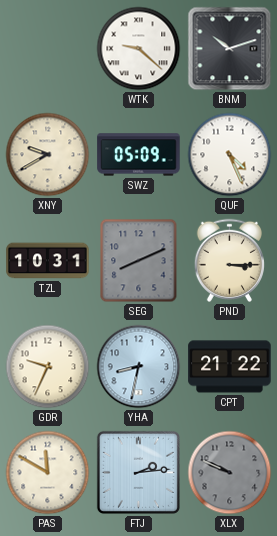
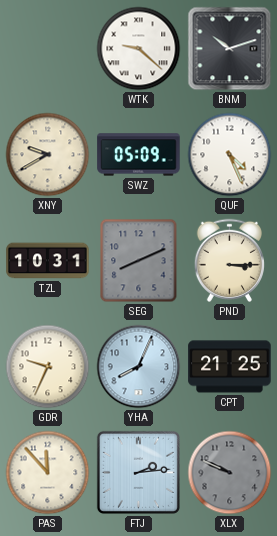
YHA: 8:32 -> 8:04
CPT: 21:22 -> 21:25
PAS: 11:50 -> 11:53
